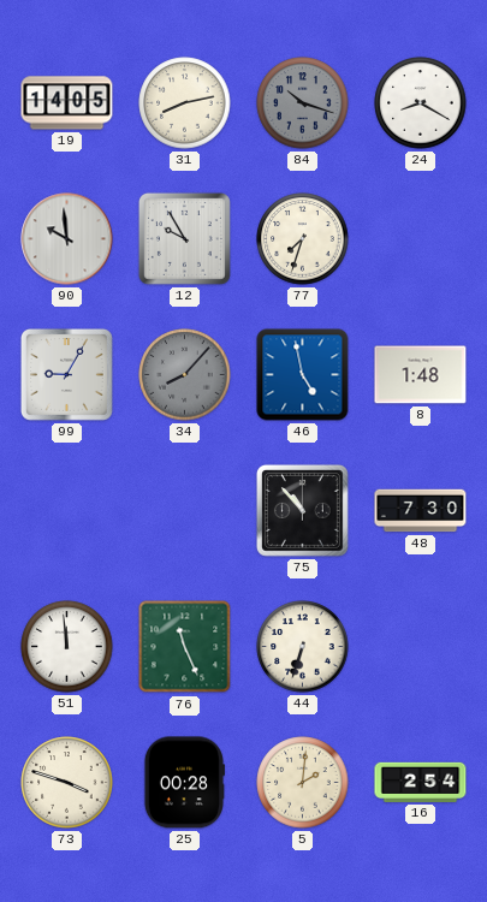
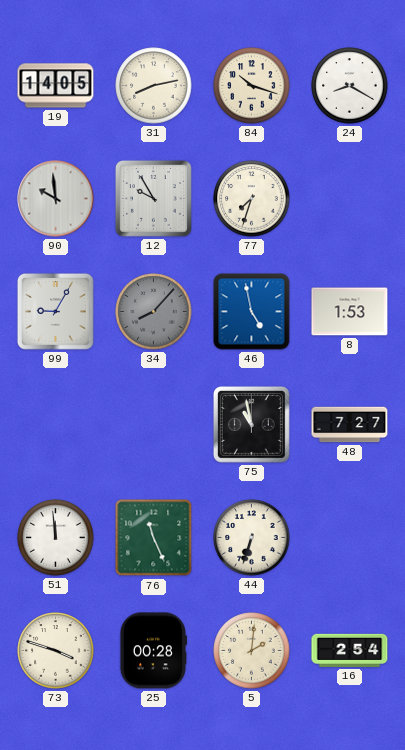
84 dial: grey -> cream
8: 1:48 -> 1:53
75: 10:53 -> 10:58
48: 7:30 -> 7:27
